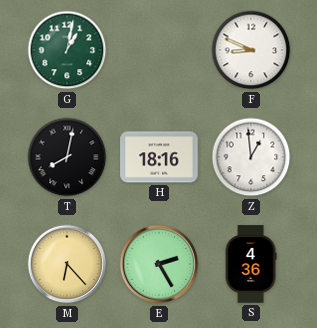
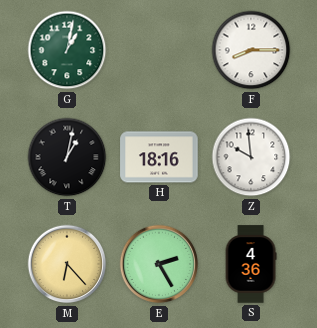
F: 8:49 -> 8:15
T: 8:02 -> 1:02
Z: 12:59 -> 9:59
